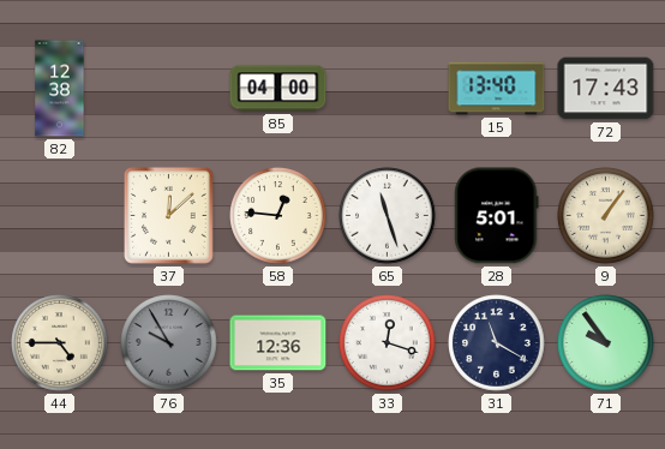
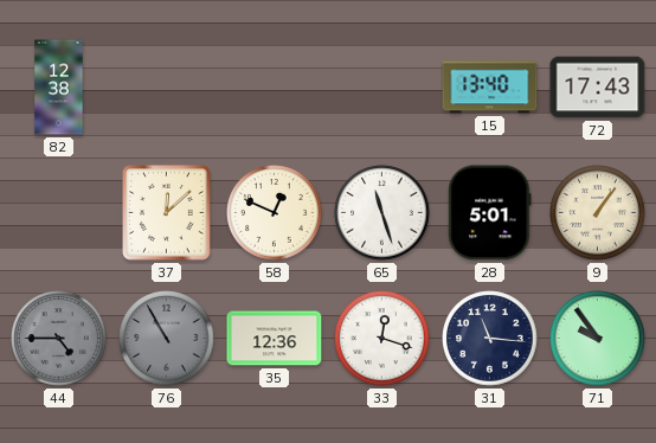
85: 04:00 -> none
58: 12:46 -> 12:49
44 dial: cream -> grey
76: 9:55 -> 10:55
31: 11:20 -> 11:16
